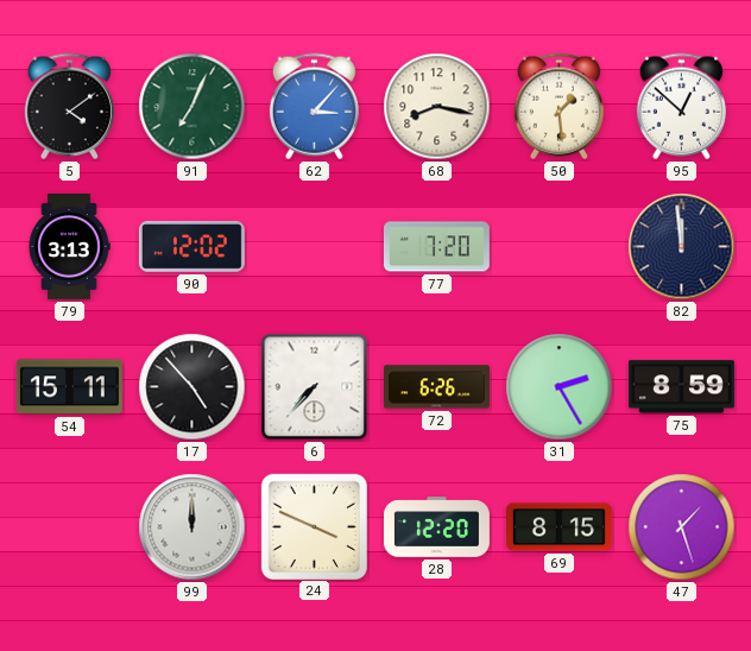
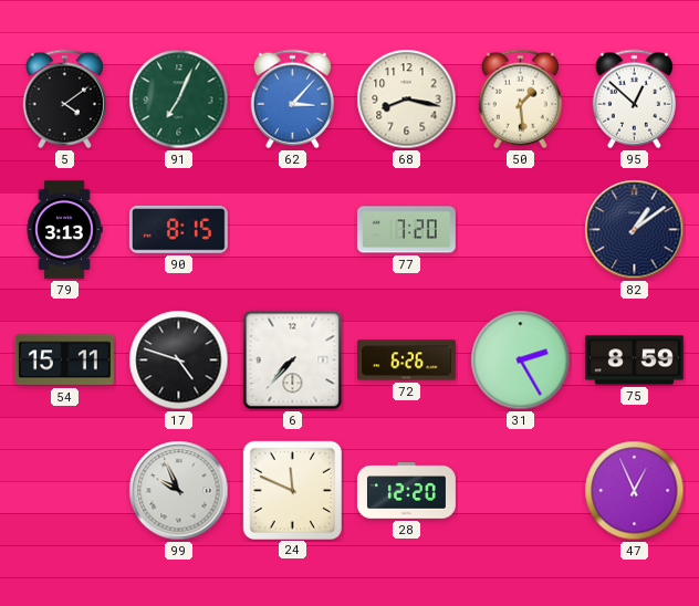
90: 12:02 -> 8:15
82: 11:59 -> 1:09
17: 4:53 -> 4:48
99: 12:00 -> 9:56
24: 3:49 -> 11:49
69: 8:15 -> none
47: 1:27 -> 12:56
